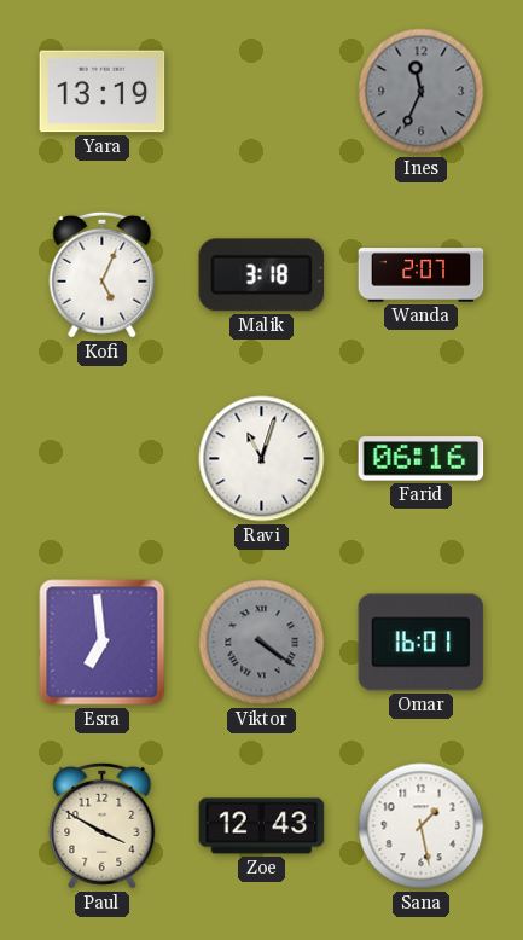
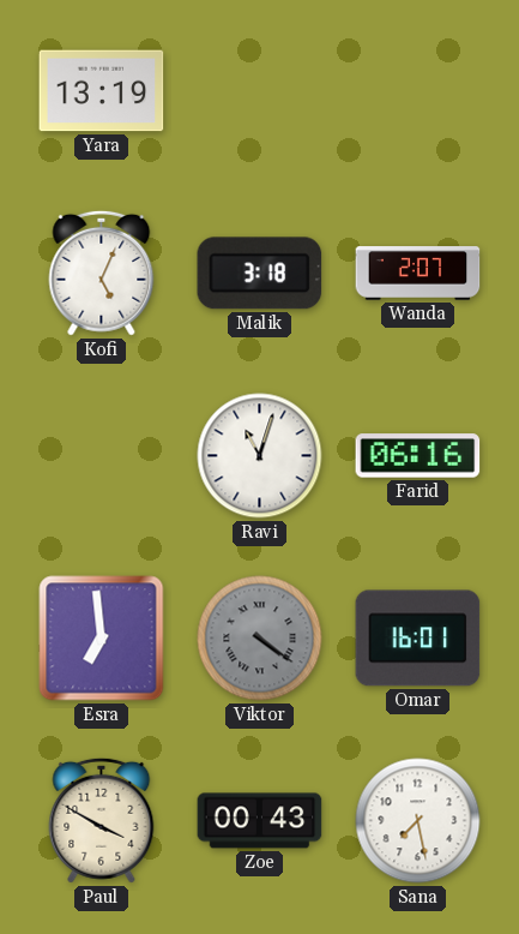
Ines: 11:34 -> none
Zoe: 12:43 -> 00:43
Sana: 1:28 -> 7:28
